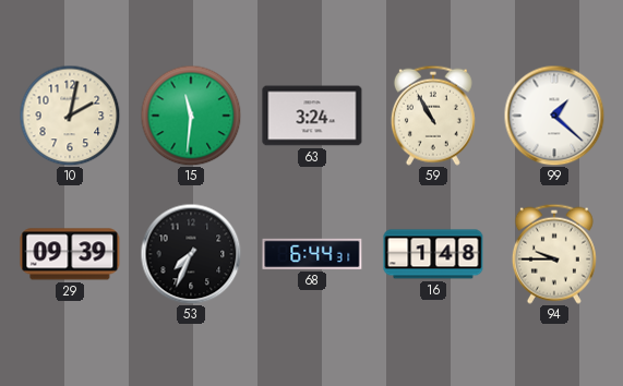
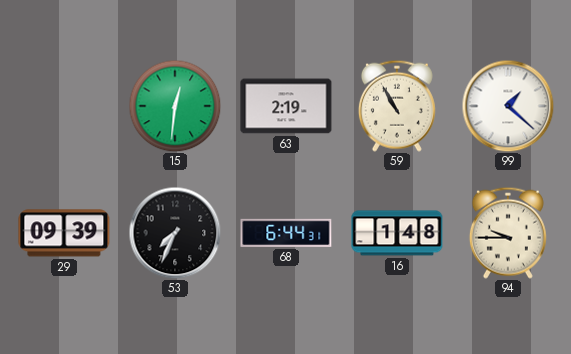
10: 2:02 -> none
15: 11:31 -> 12:31
63: 3:24 -> 2:19
